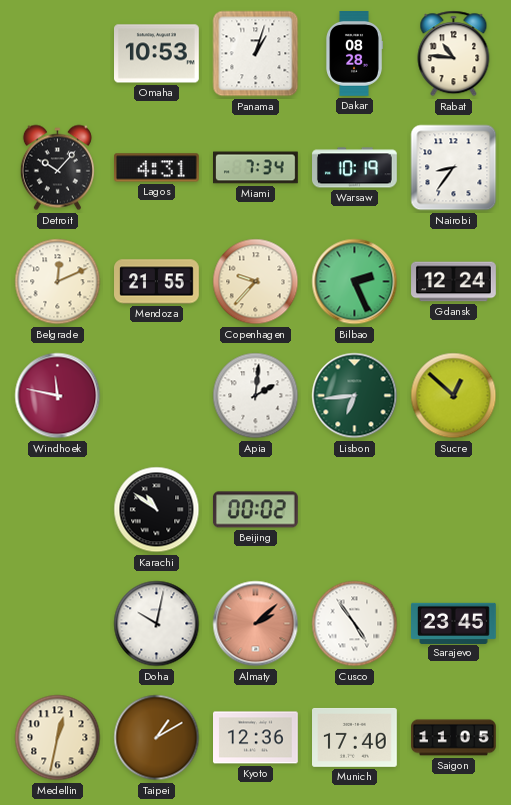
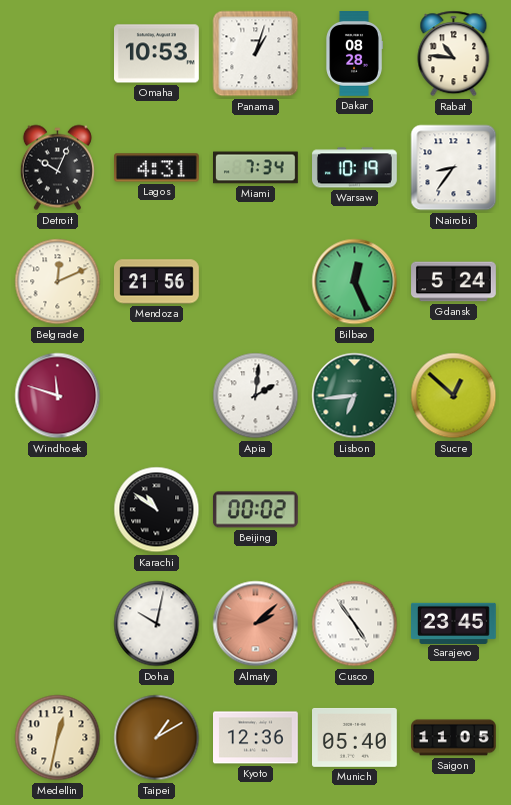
Detroit: 10:07 -> 10:04
Mendoza: 21:55 -> 21:56
Copenhagen: 9:37 -> none
Bilbao: 2:26 -> 12:26
Gdansk: 12:24 -> 5:24
Windhoek: 11:47 -> 11:48
Munich: 17:40 -> 05:40
